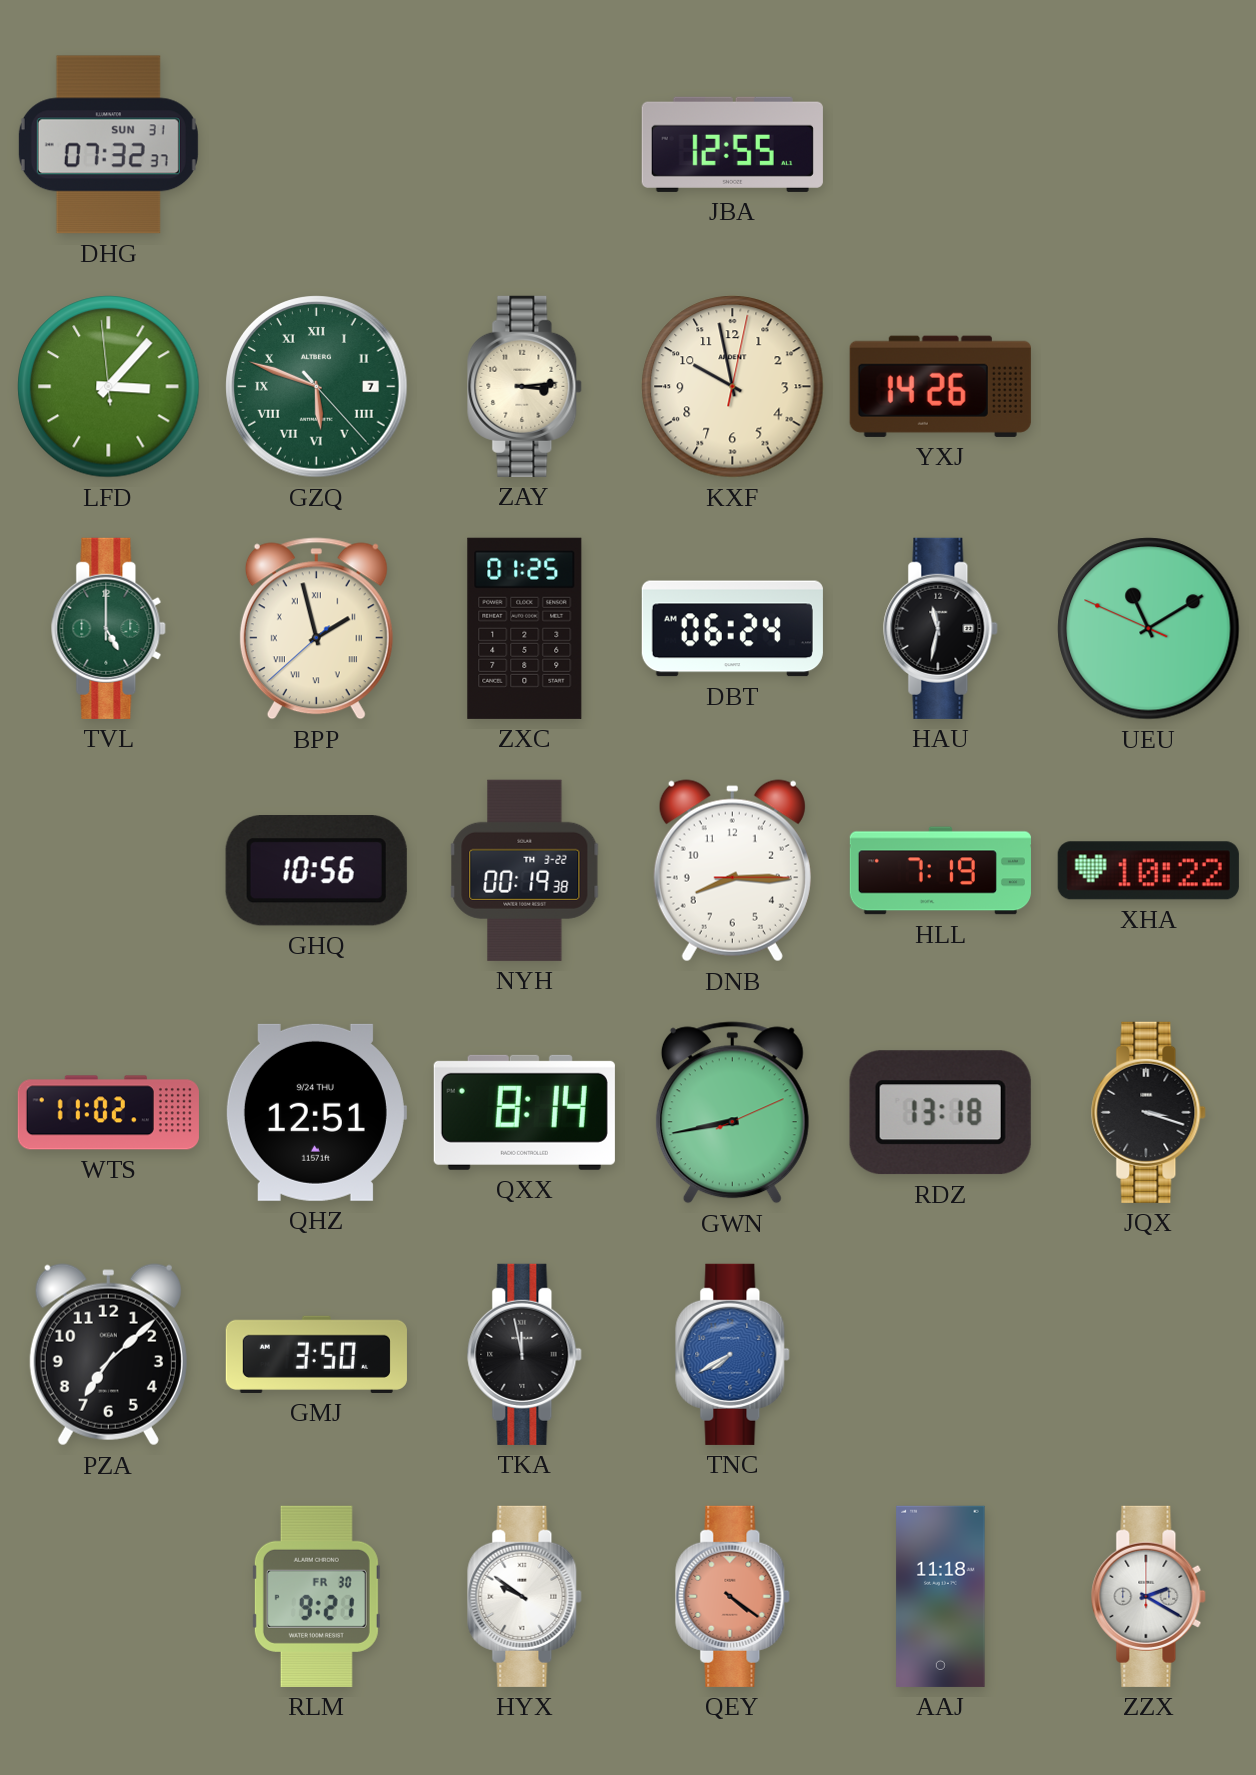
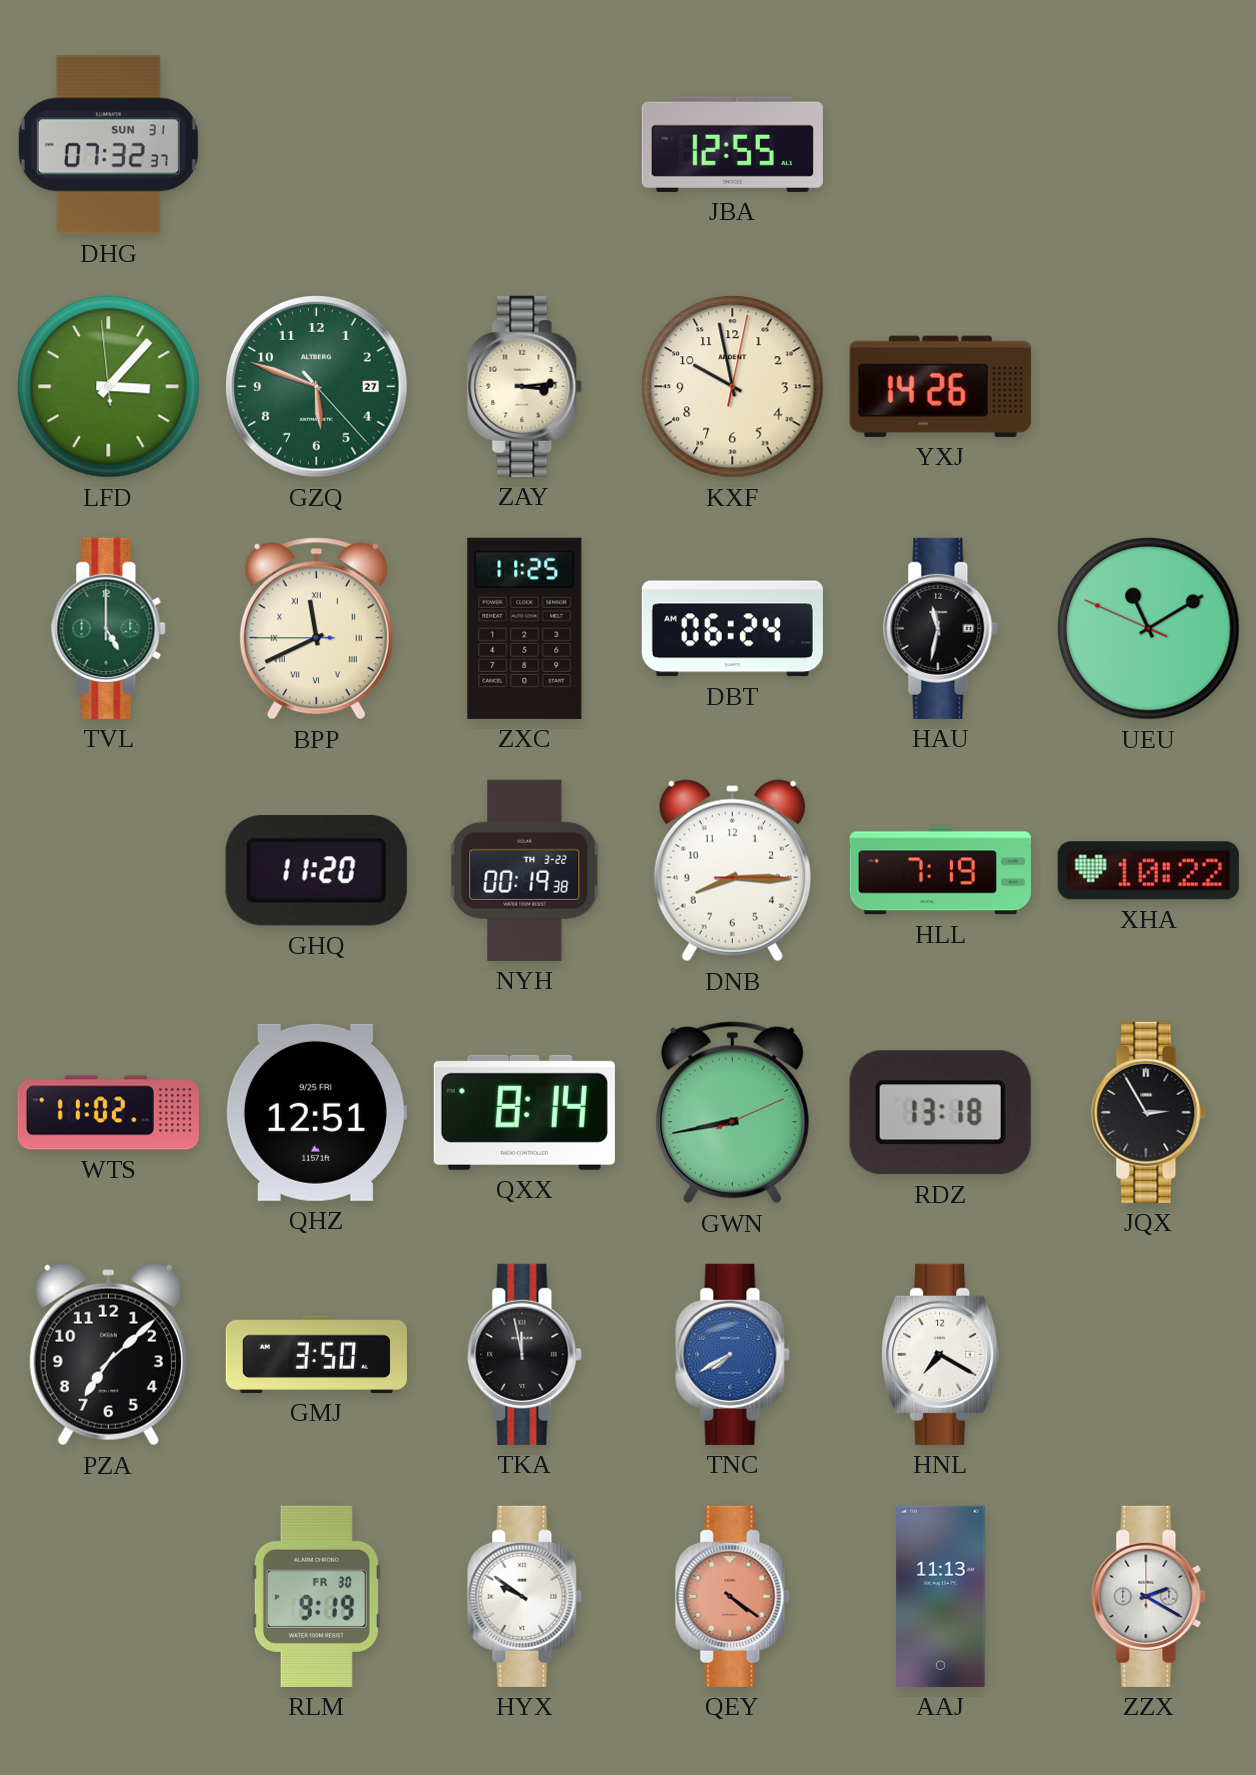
GZQ date: 7 -> 27
GZQ numerals: Roman -> Arabic
BPP: 1:57 -> 11:40
ZXC: 01:25 -> 11:25
GHQ: 10:56 -> 11:20
QHZ date: 9/24 THU -> 9/25 FRI
JQX: 3:18 -> 2:55
HNL: none -> 7:20
RLM: 9:21 -> 9:19
AAJ: 11:18 -> 11:13
